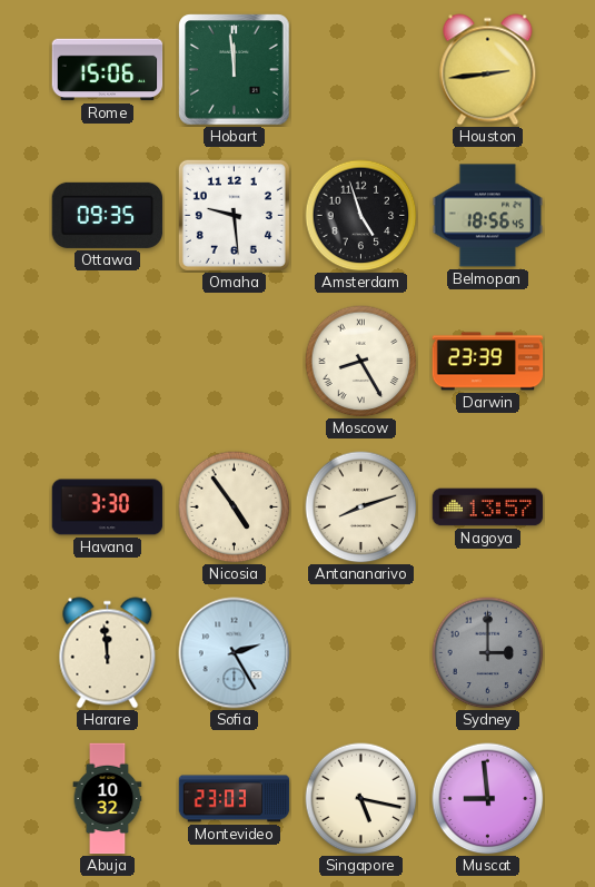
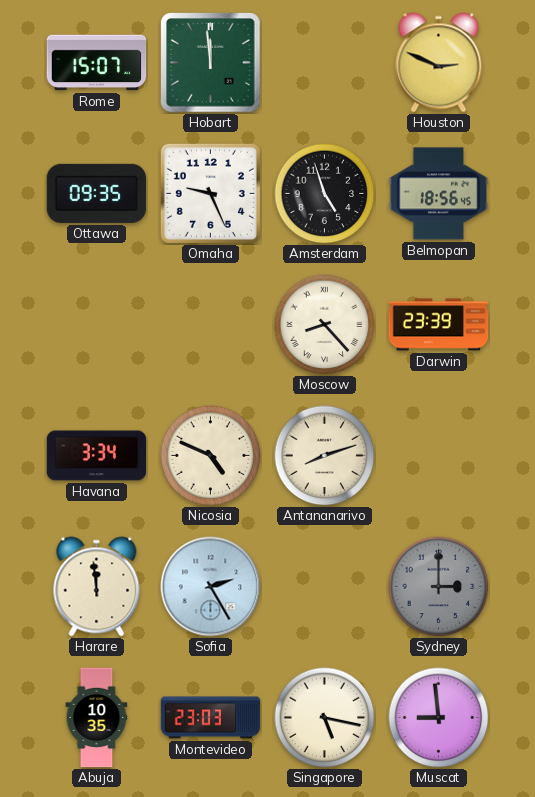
Rome: 15:06 -> 15:07
Houston: 2:44 -> 2:49
Omaha: 9:29 -> 9:26
Moscow: 8:25 -> 8:23
Havana: 3:30 -> 3:34
Nicosia: 4:54 -> 4:49
Nagoya: 13:57 -> none
Abuja: 10:32 -> 10:35
